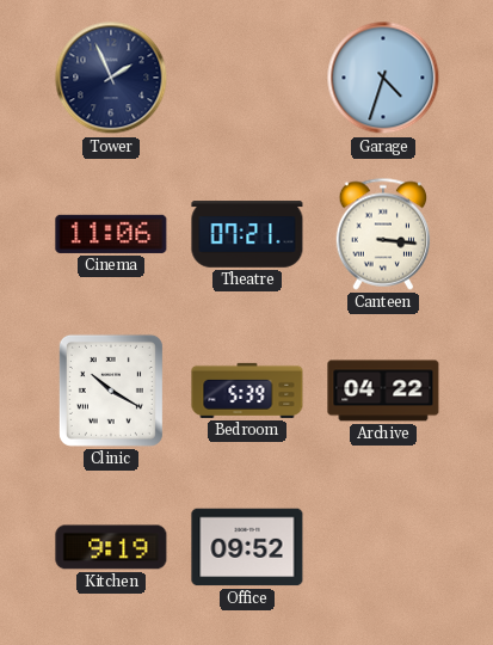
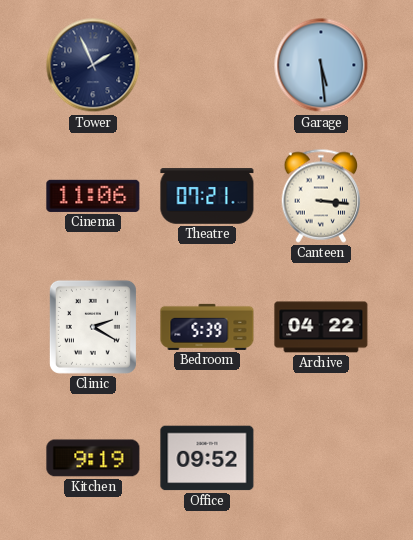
Garage: 4:33 -> 5:29
Clinic: 10:20 -> 2:20
